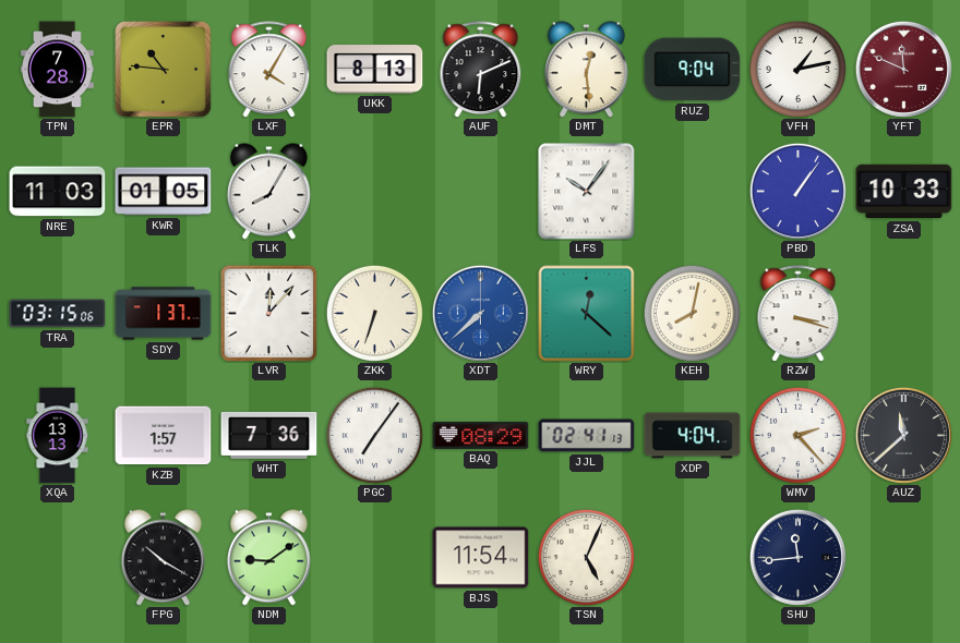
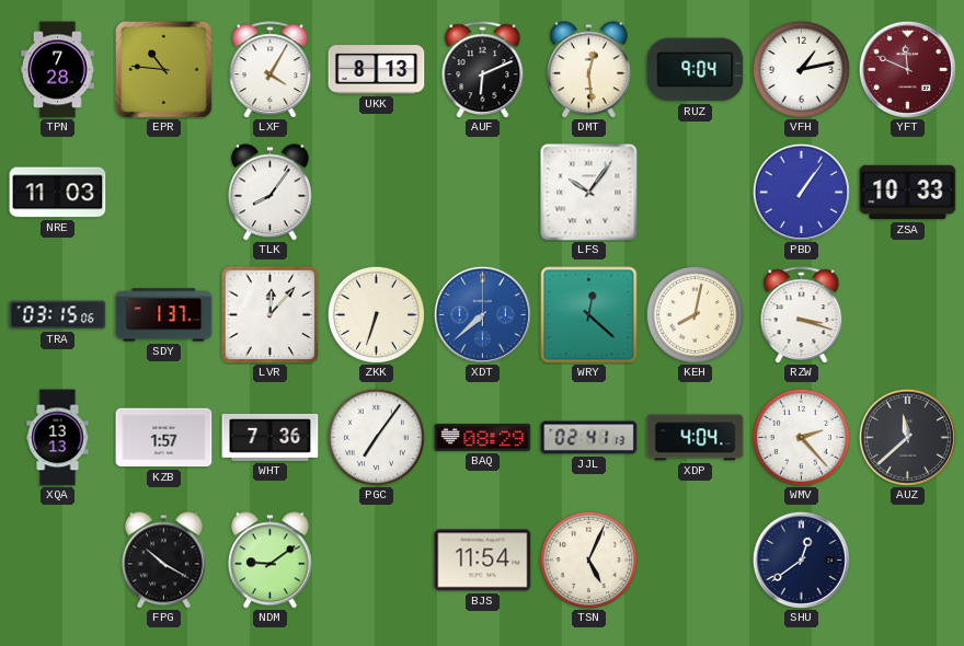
KWR: 01:05 -> none
TLK: 8:05 -> 8:06
SHU: 11:44 -> 12:39
